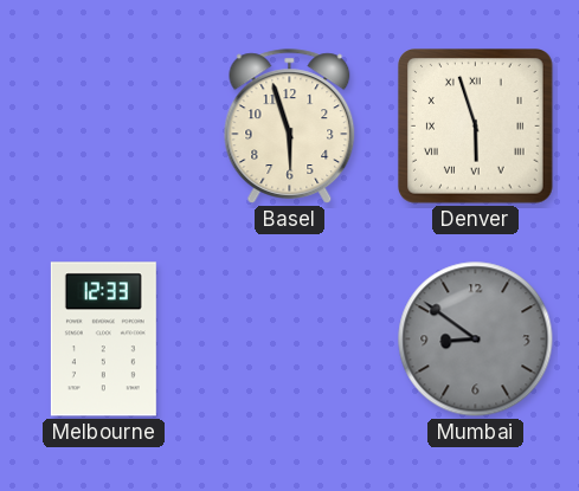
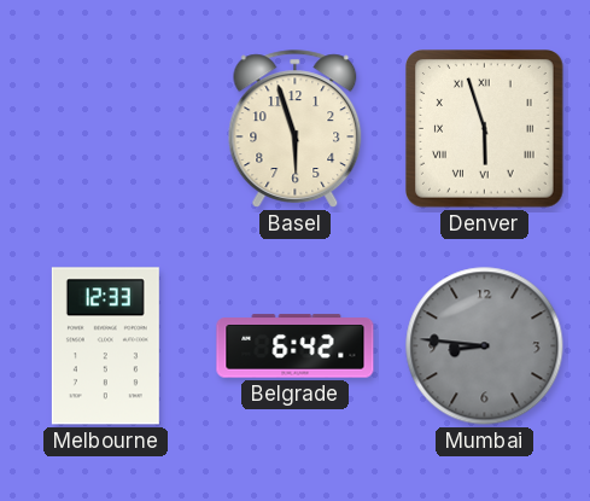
Belgrade: none -> 6:42
Mumbai: 8:51 -> 8:46
